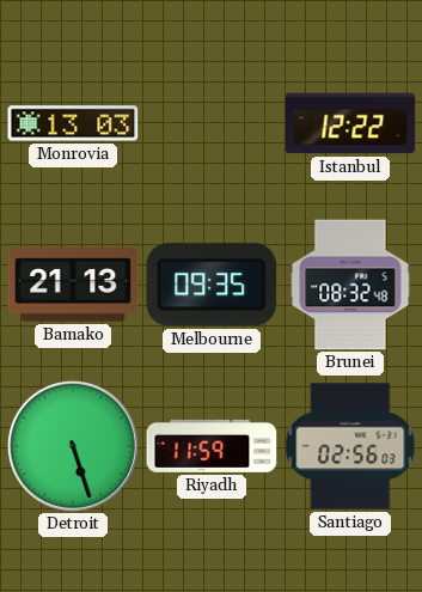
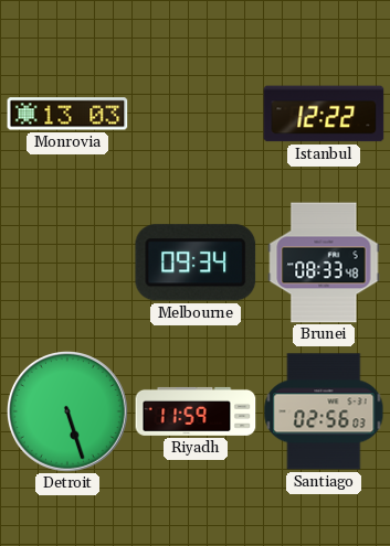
Bamako: 21:13 -> none
Melbourne: 09:35 -> 09:34
Brunei: 08:32 -> 08:33
